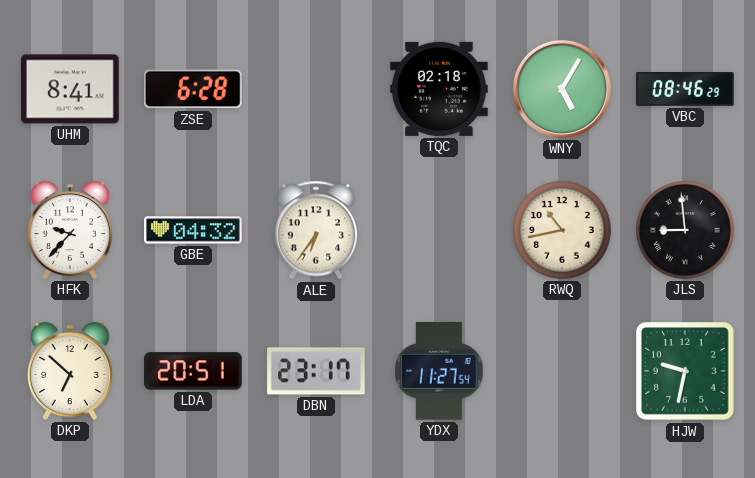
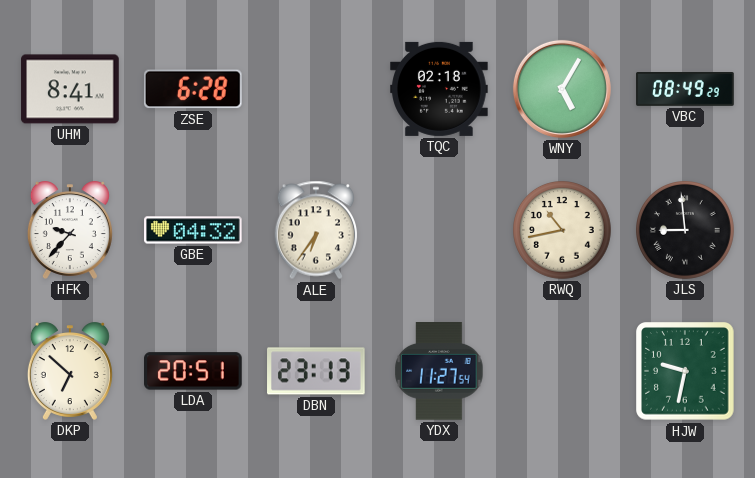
VBC: 08:46 -> 08:49
DBN: 23:17 -> 23:13
